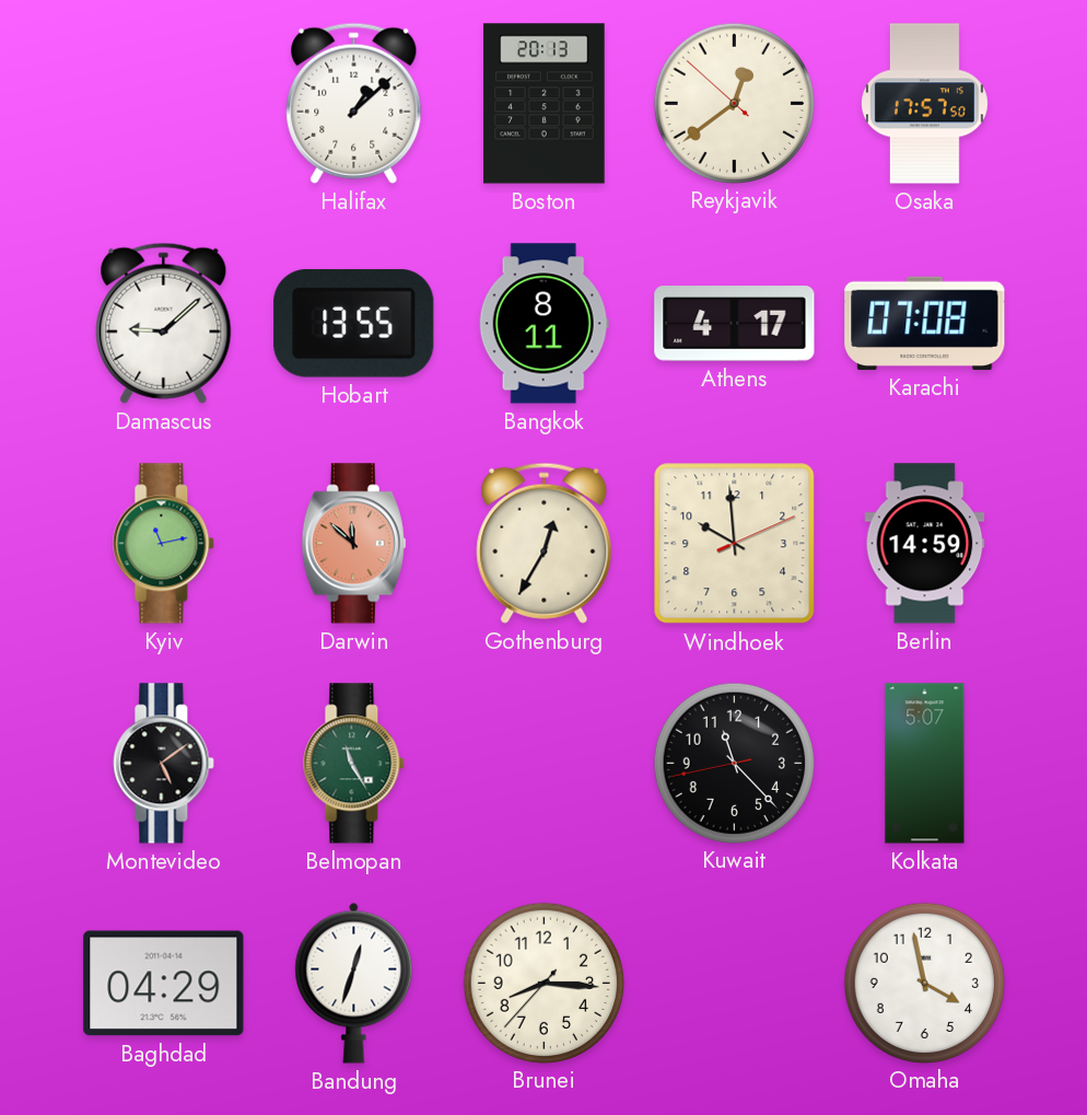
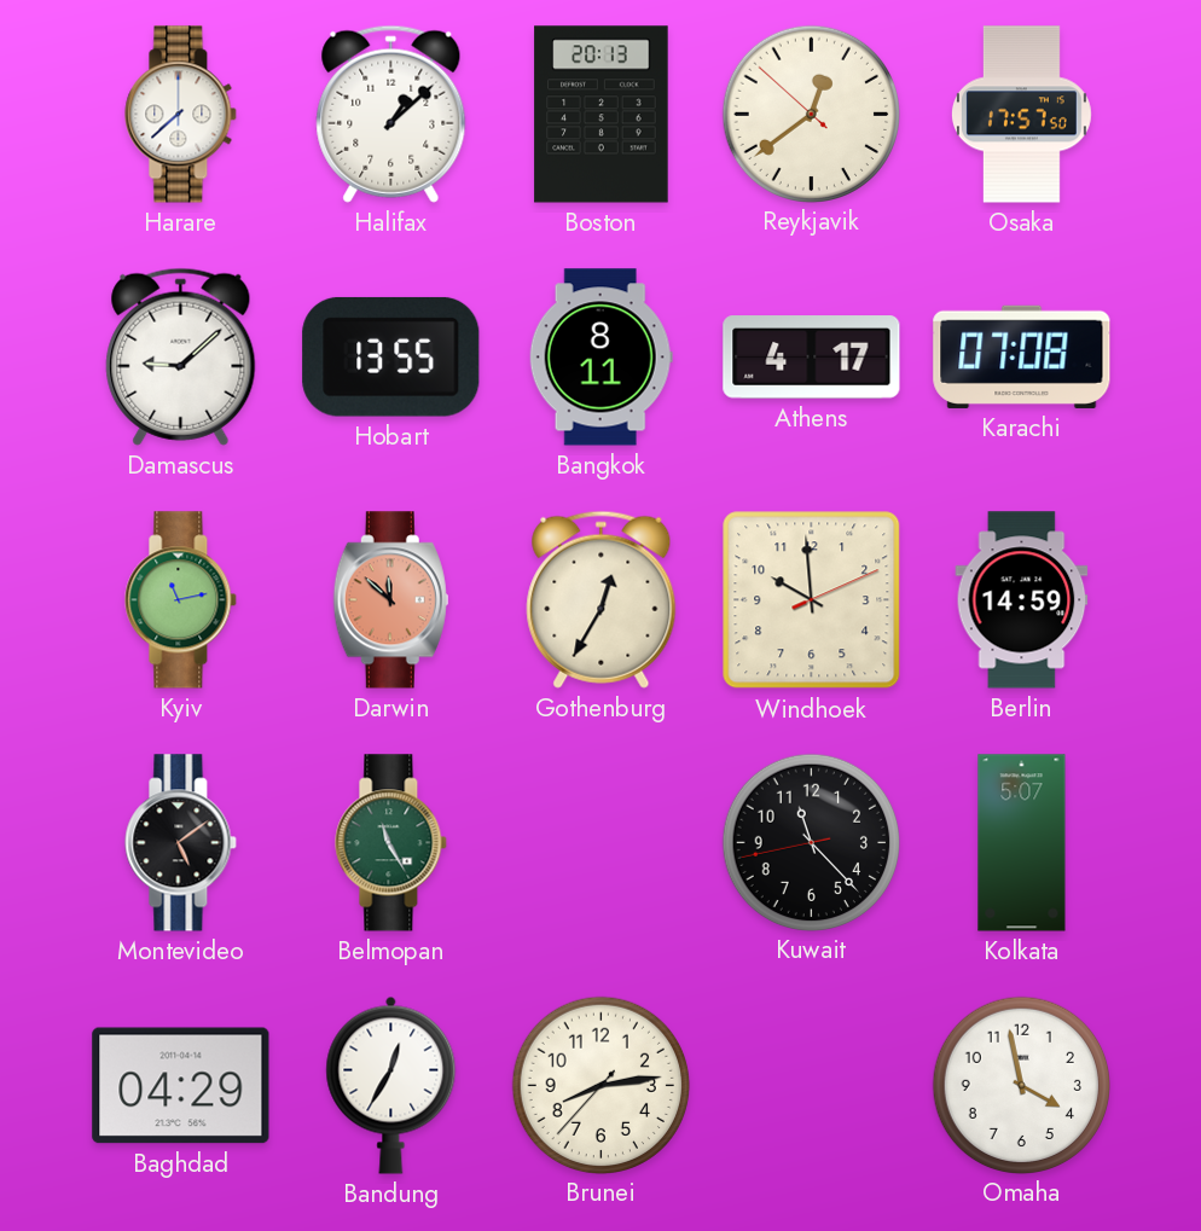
Harare: none -> 7:38
Bandung: 12:33 -> 12:35
Brunei: 8:15 -> 8:13
